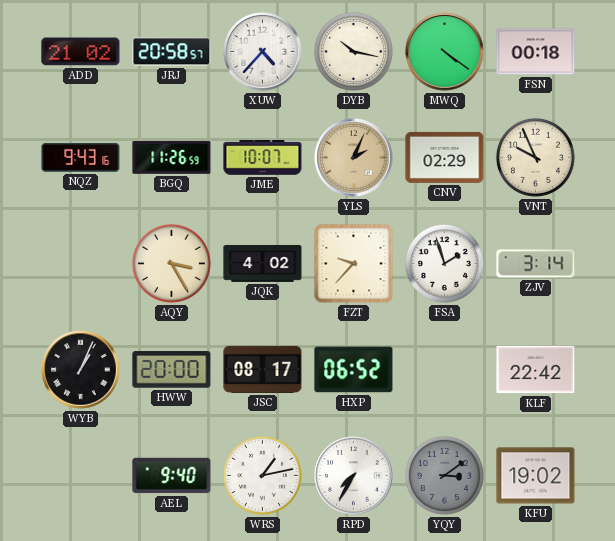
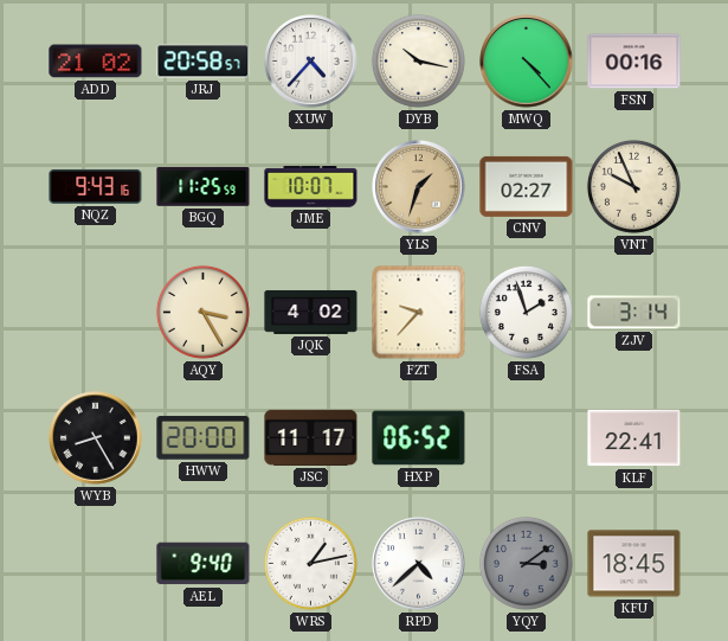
MWQ: 4:21 -> 4:23
FSN: 00:18 -> 00:16
BGQ: 11:26 -> 11:25
YLS: 2:04 -> 1:33
CNV: 02:29 -> 02:27
WYB: 1:04 -> 8:25
JSC: 08:17 -> 11:17
KLF: 22:42 -> 22:41
RPD: 7:35 -> 4:38
KFU: 19:02 -> 18:45
